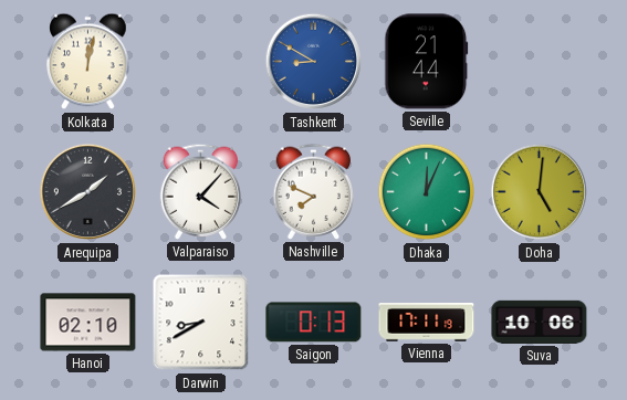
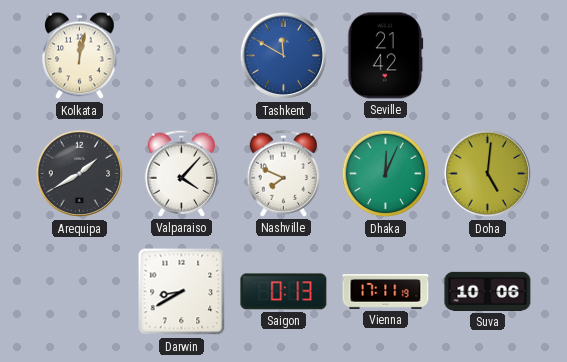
Tashkent: 8:50 -> 11:50
Seville: 21:44 -> 21:42
Hanoi: 02:10 -> none
